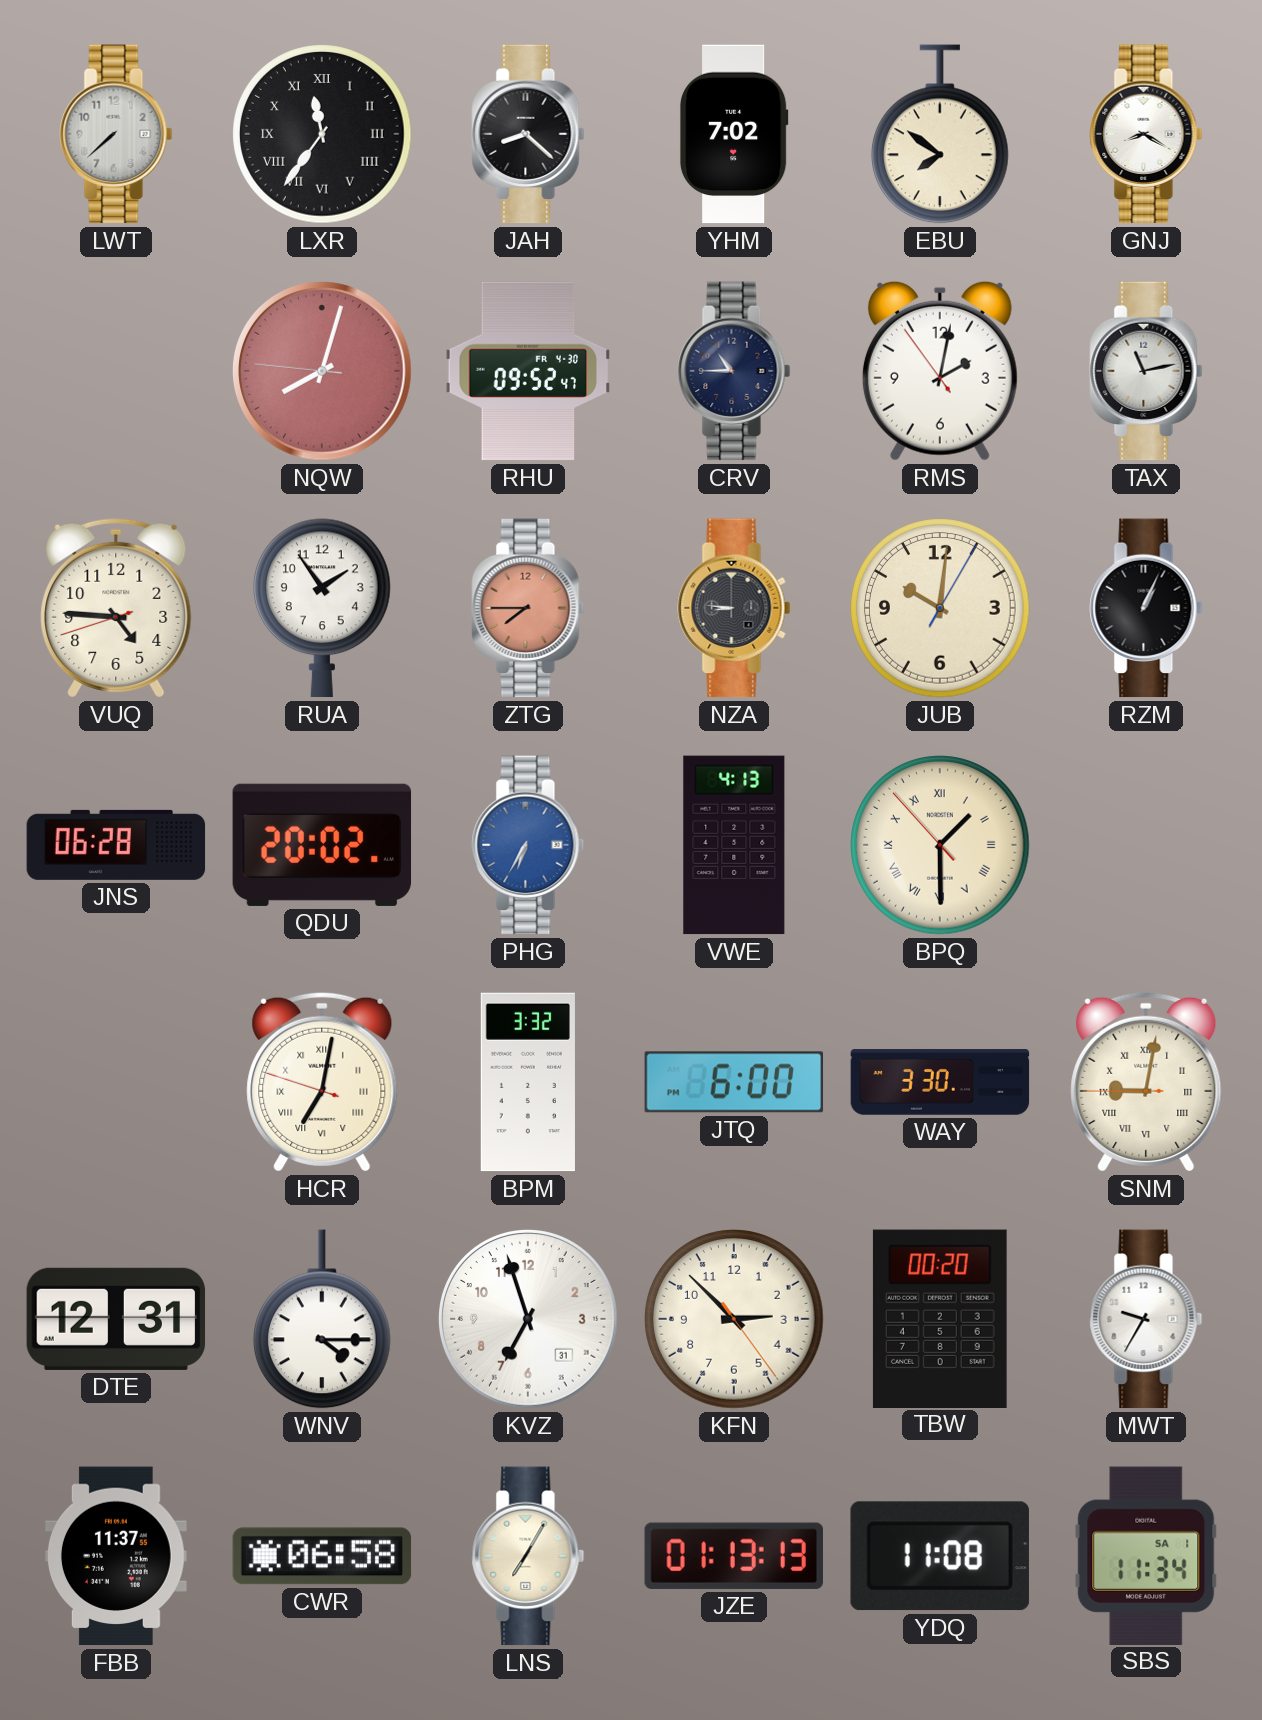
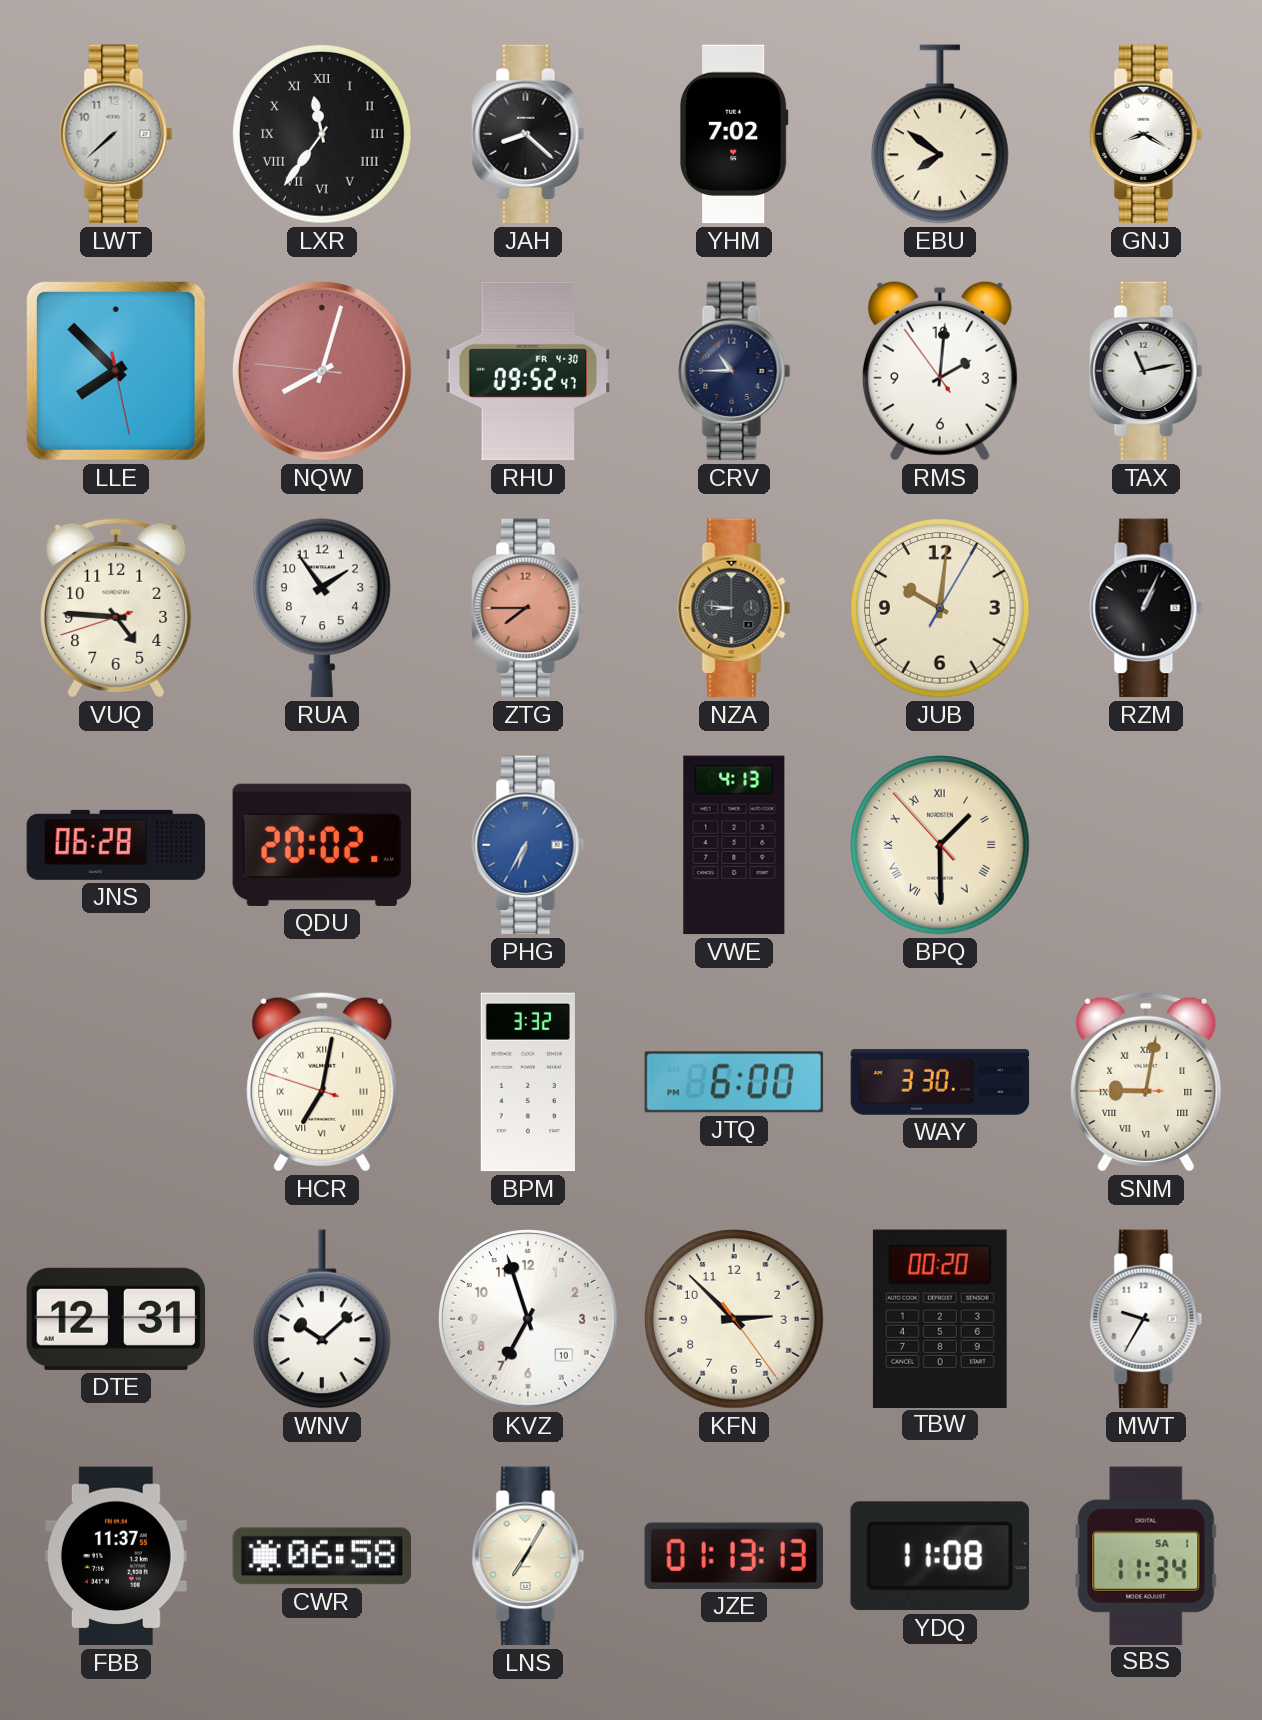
LLE: none -> 7:52
RMS: 2:01 -> 2:00
WNV: 4:15 -> 10:08
KVZ date: 31 -> 10
